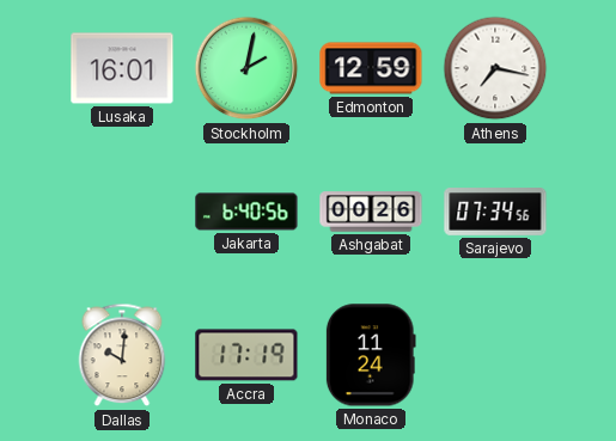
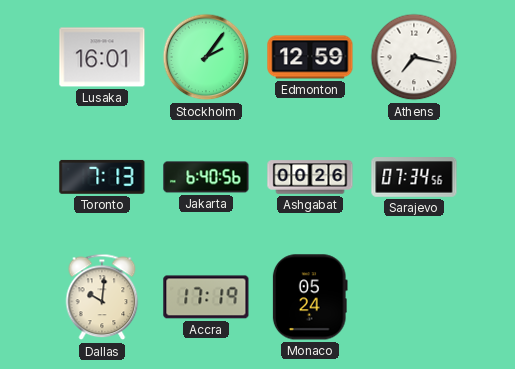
Stockholm: 2:02 -> 2:06
Toronto: none -> 7:13
Monaco: 11:24 -> 05:24
